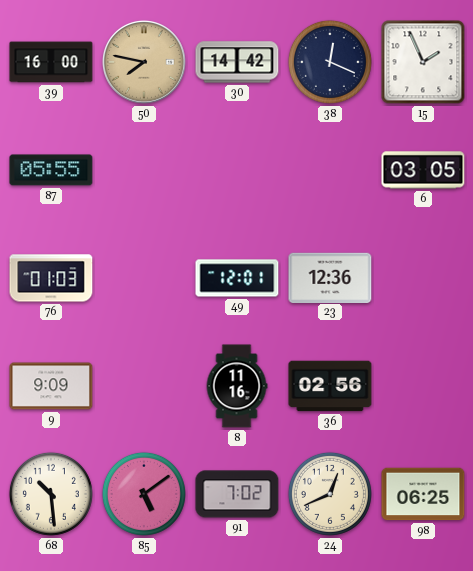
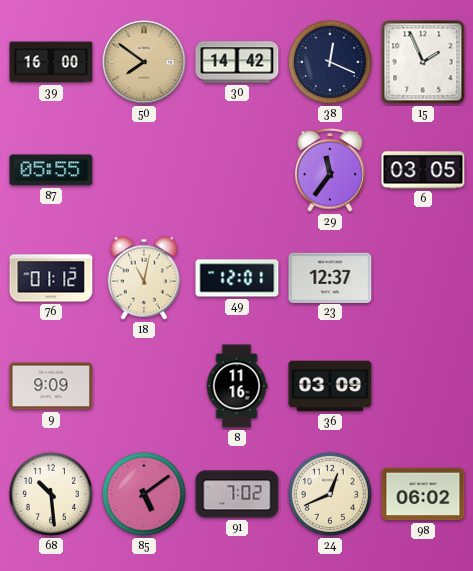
50: 7:47 -> 7:51
29: none -> 11:36
76: 01:03 -> 01:12
18: none -> 11:02
23: 12:36 -> 12:37
36: 02:56 -> 03:09
98: 06:25 -> 06:02
